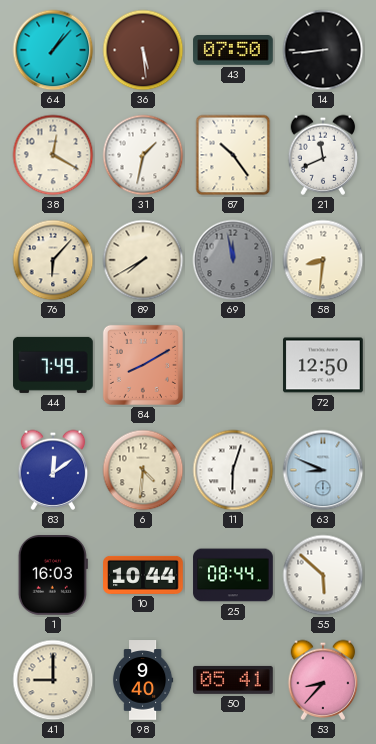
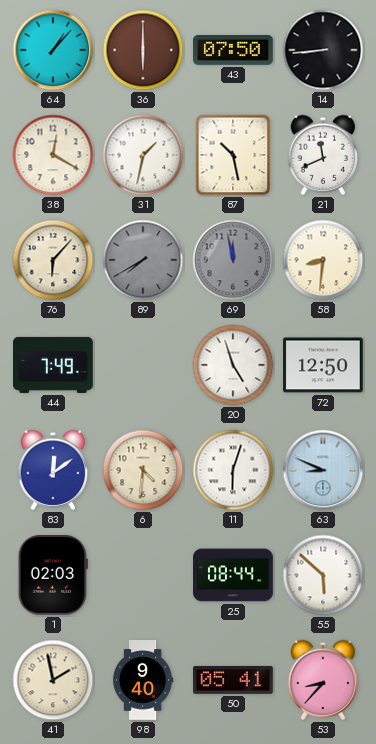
36: 5:29 -> 6:00
87: 10:24 -> 10:28
89 dial: cream -> grey
84: 8:10 -> none
20: none -> 4:57
1: 16:03 -> 02:03
10: 10:44 -> none
41: 9:00 -> 1:58
